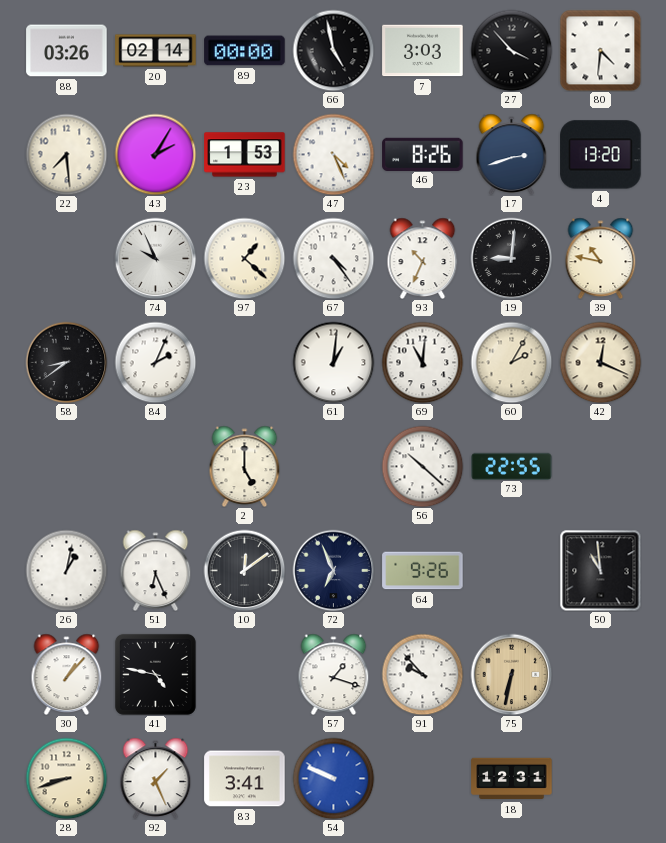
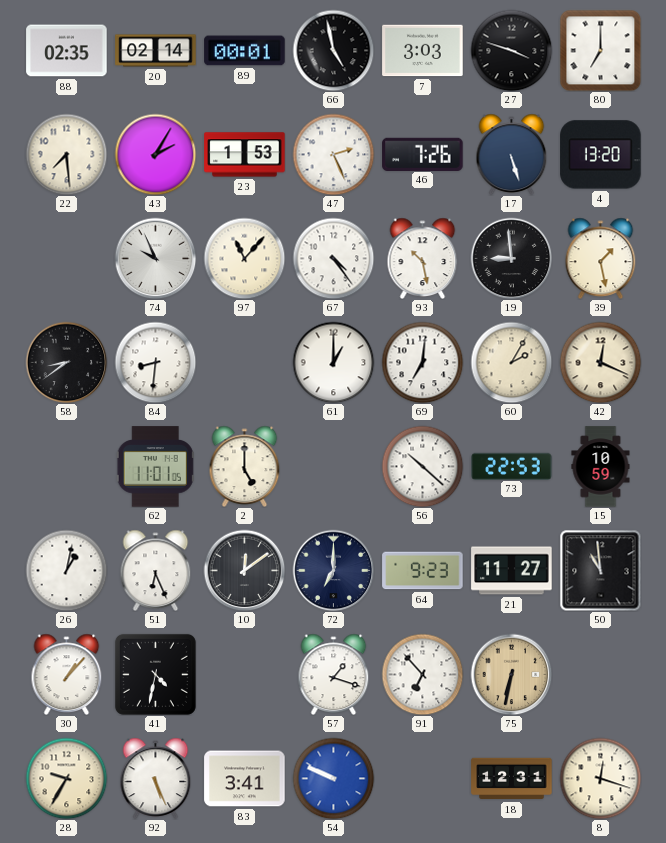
88: 03:26 -> 02:35
89: 00:00 -> 00:01
27: 3:53 -> 3:48
80: 4:31 -> 7:00
47: 4:26 -> 2:26
46: 8:26 -> 7:26
17: 2:42 -> 5:27
97: 1:22 -> 11:07
93: 10:34 -> 10:28
19: 9:01 -> 8:59
39: 10:47 -> 1:28
84: 2:04 -> 8:31
61: 1:01 -> 1:00
69: 11:01 -> 7:01
62: none -> 11:01
73: 22:55 -> 22:53
15: none -> 10:59
72: 6:56 -> 7:00
64: 9:26 -> 9:23
21: none -> 11:27
41: 4:47 -> 4:32
91: 9:53 -> 6:53
28: 8:42 -> 9:35
92: 1:26 -> 5:26
8: none -> 12:18
